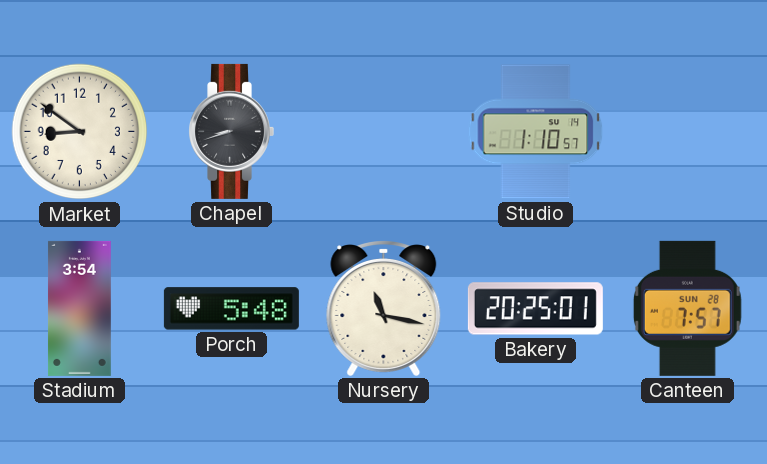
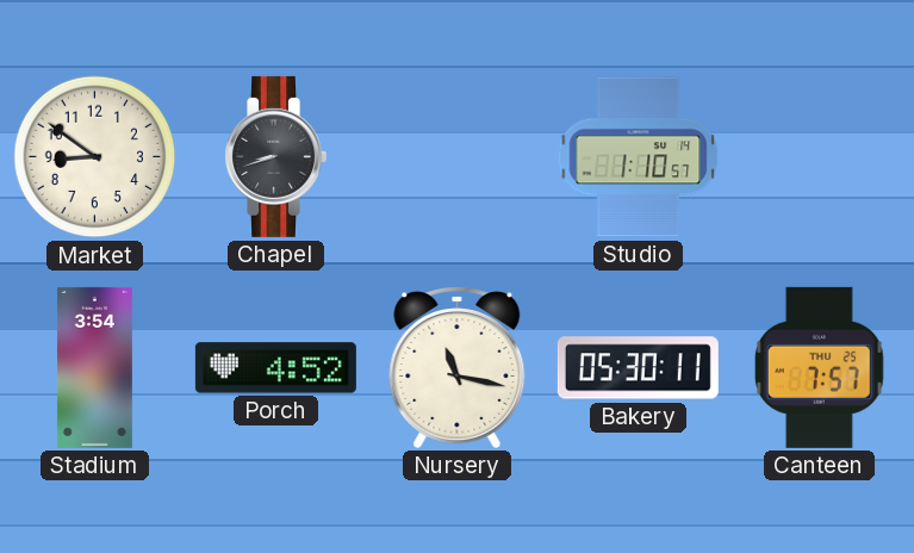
Porch: 5:48 -> 4:52
Bakery: 20:25 -> 05:30
Canteen date: SUN 28 -> THU 25
